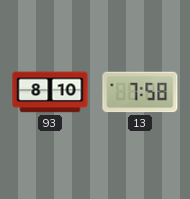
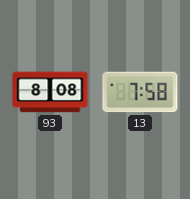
93: 8:10 -> 8:08
